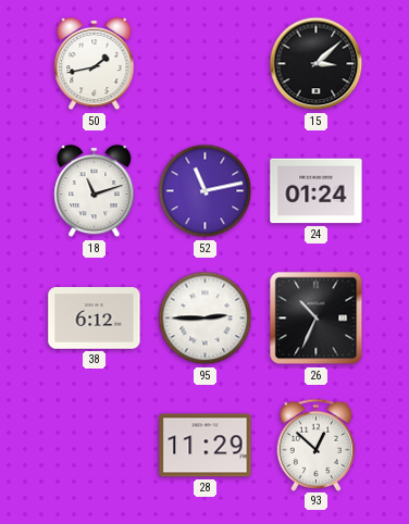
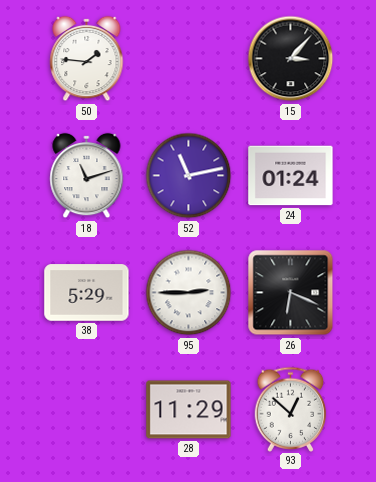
50: 1:43 -> 1:46
15: 3:08 -> 3:07
38: 6:12 -> 5:29
26: 10:34 -> 6:19
